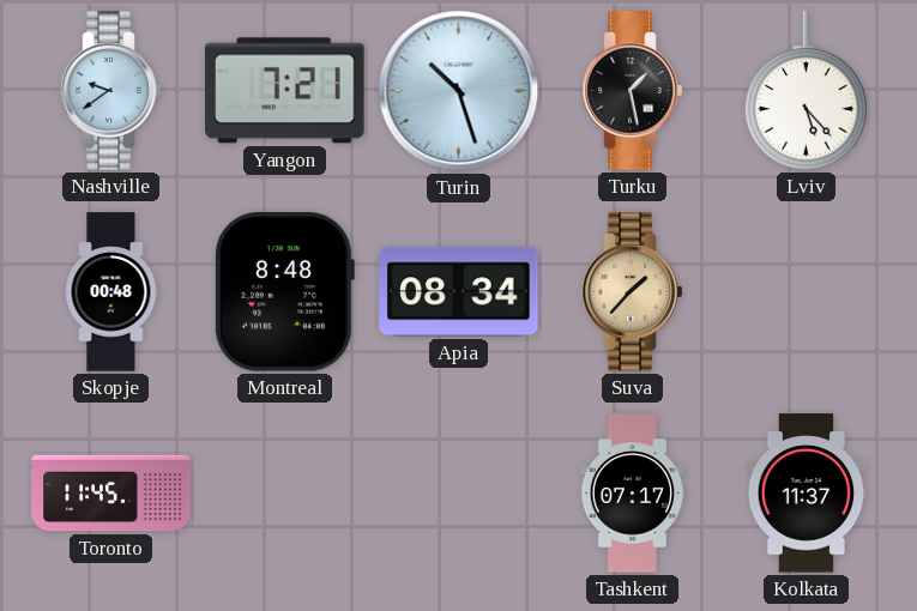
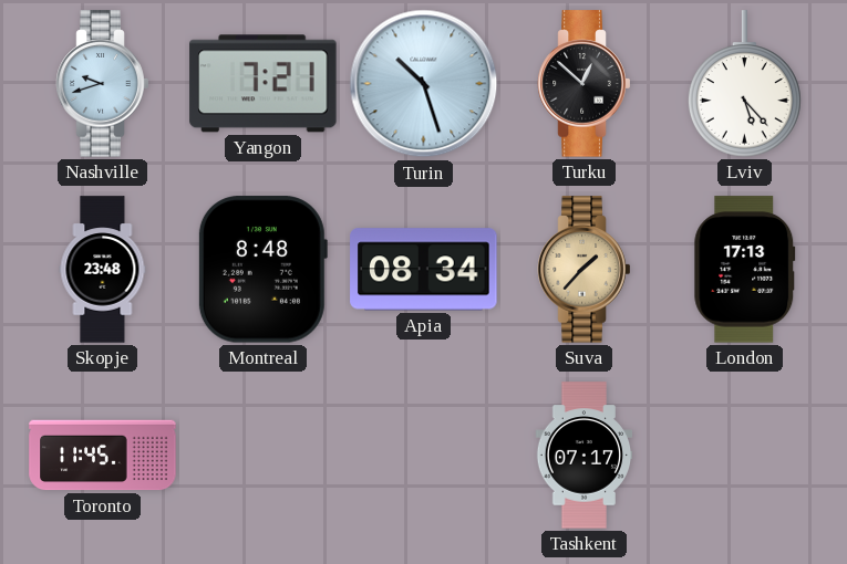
Nashville: 9:39 -> 9:42
Turku: 1:28 -> 12:52
Skopje: 00:48 -> 23:48
London: none -> 17:13
Kolkata: 11:37 -> none
